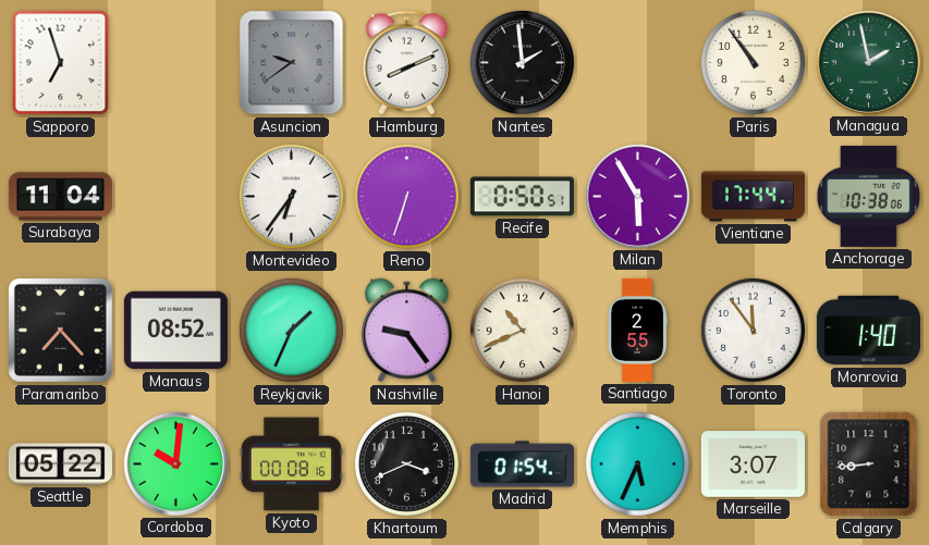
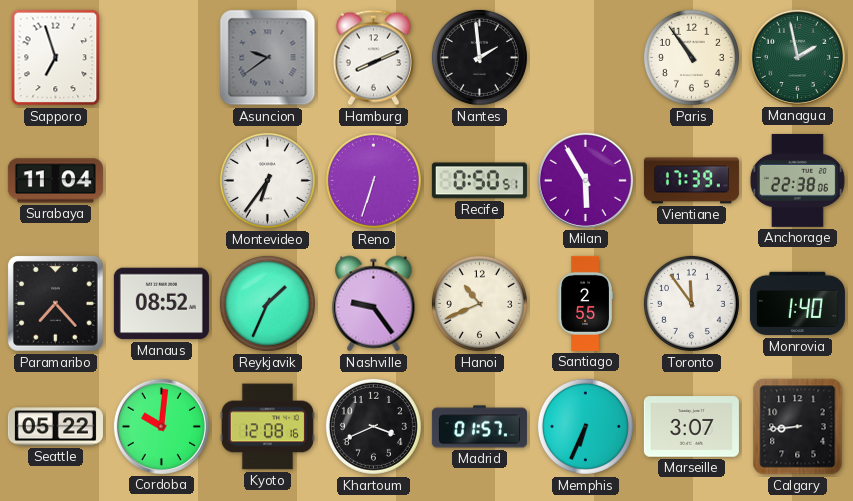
Vientiane: 17:44 -> 17:39
Anchorage: 10:38 -> 22:38
Kyoto: 00:08 -> 12:08
Madrid: 01:54 -> 01:57
Memphis: 5:34 -> 6:34
